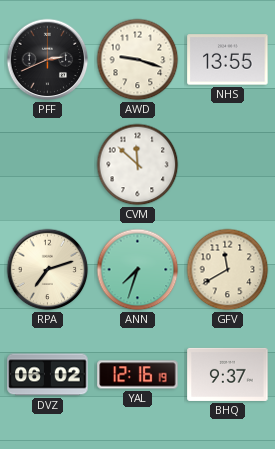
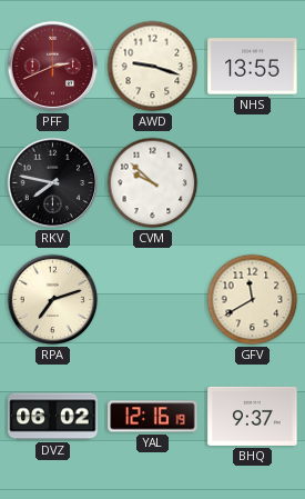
PFF dial: black -> burgundy
RKV: none -> 7:47
CVM: 11:52 -> 9:52
ANN: 7:33 -> none
